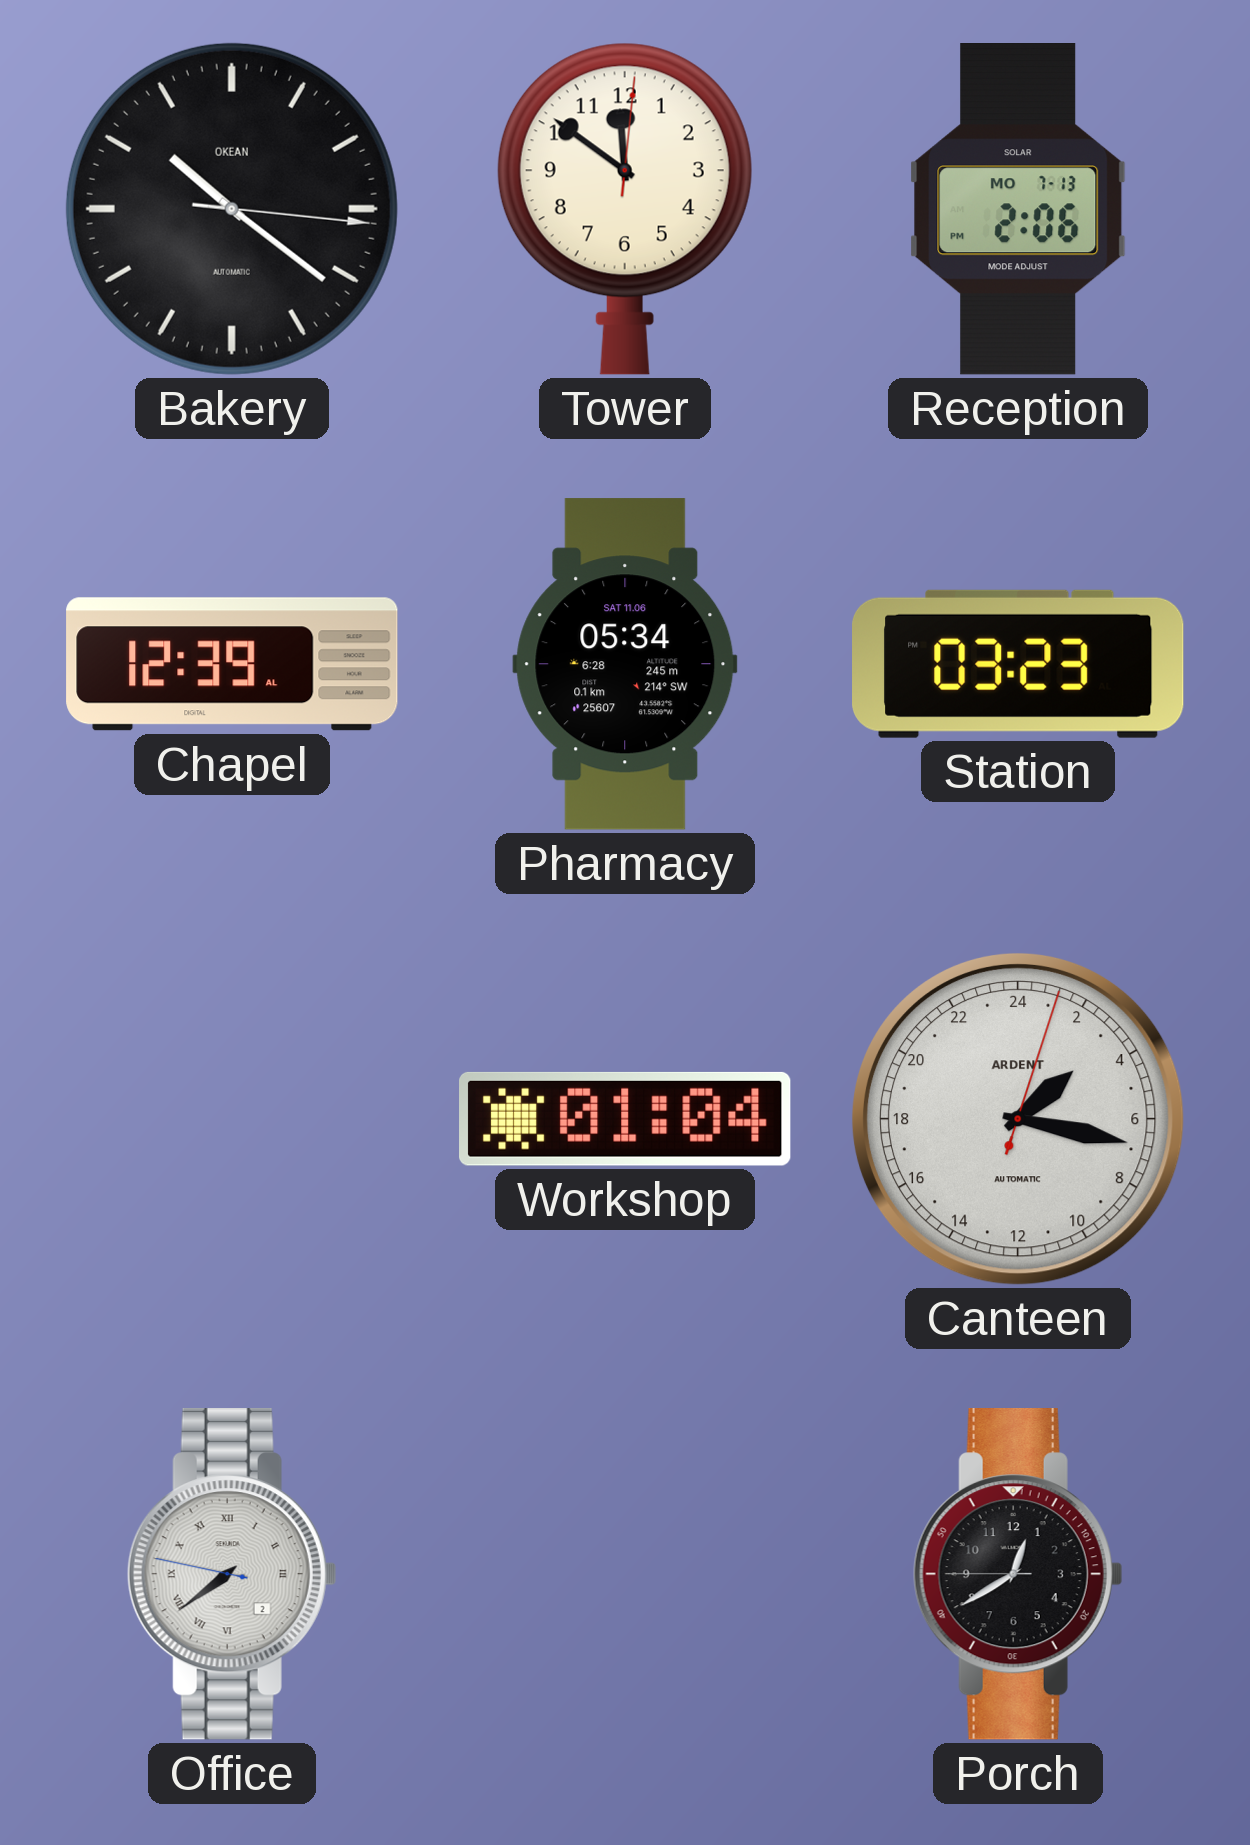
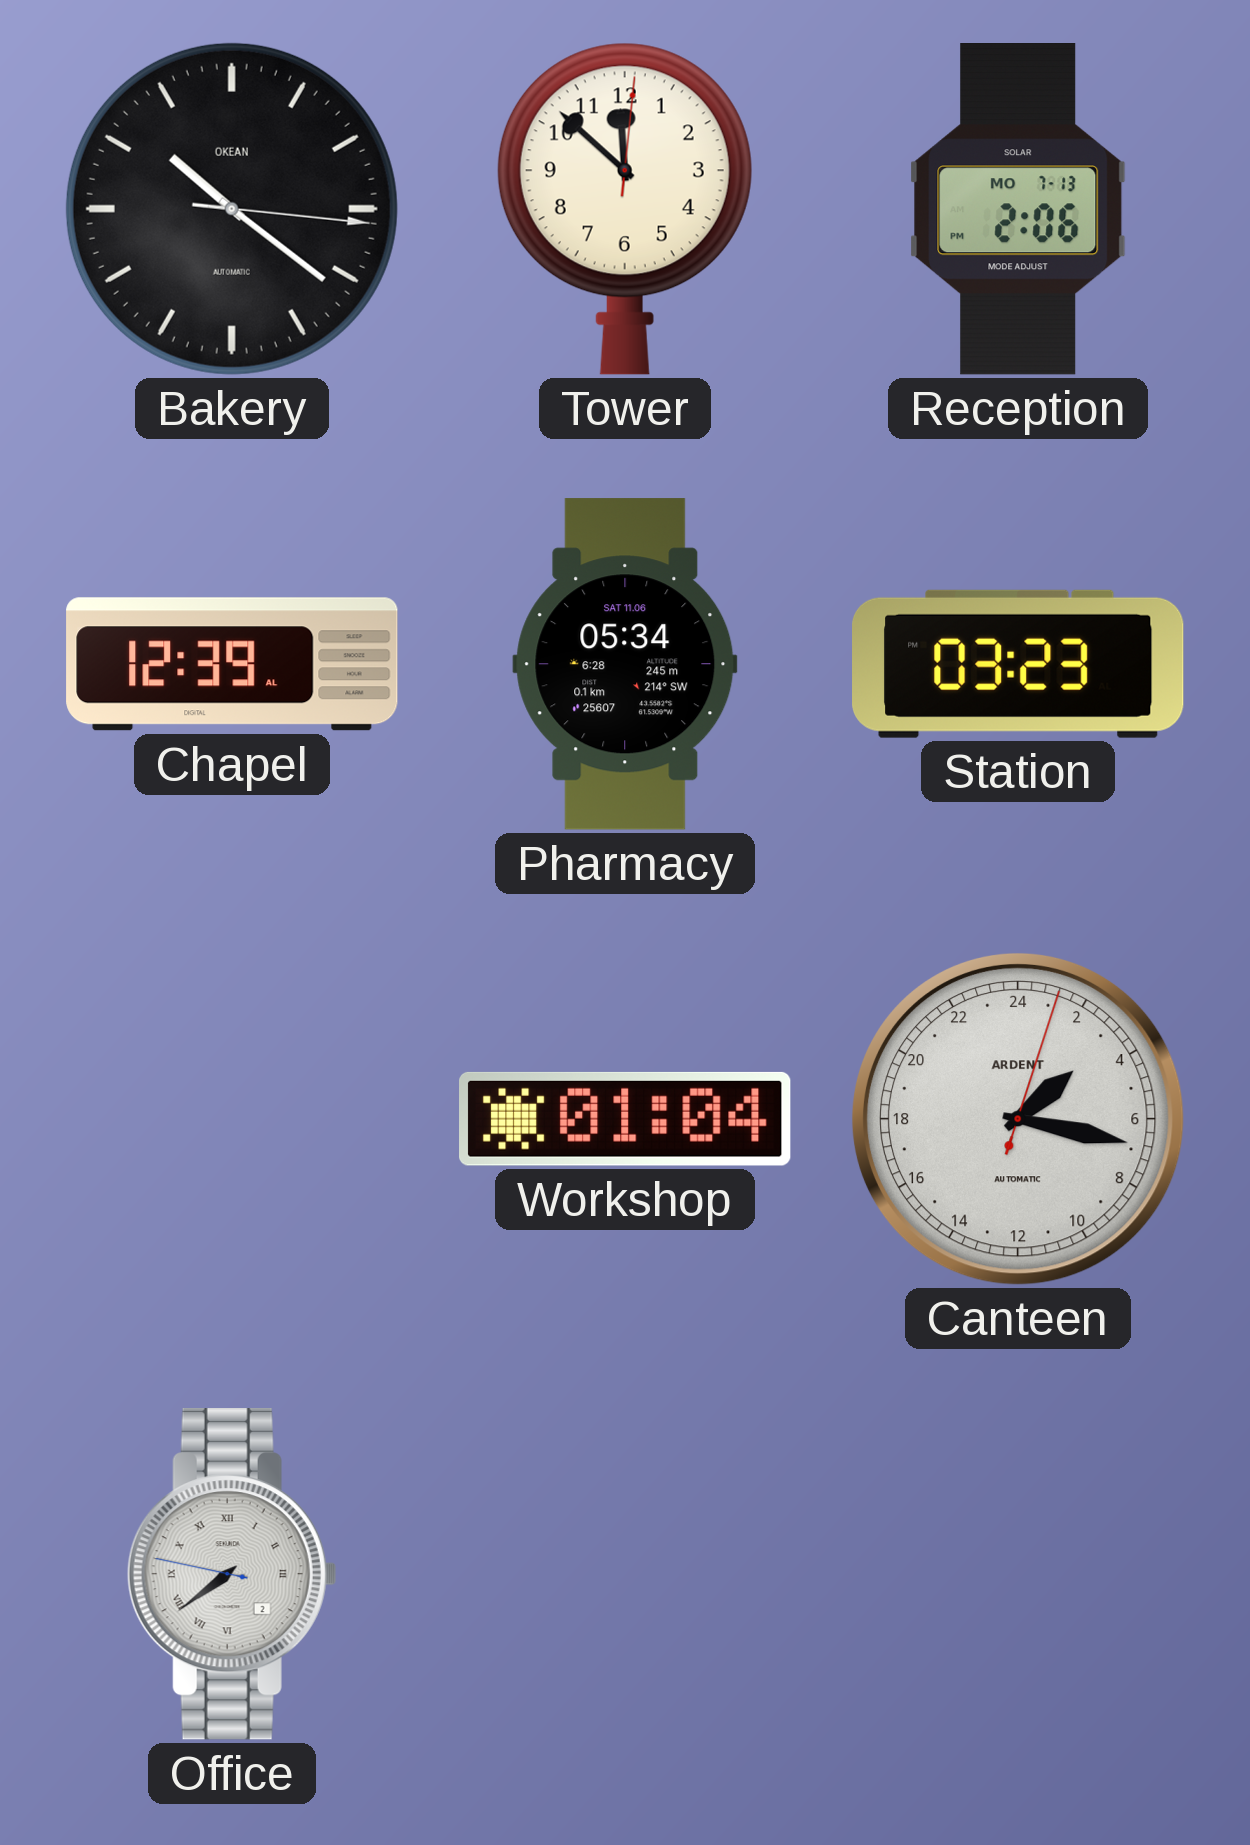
Tower: 11:51 -> 11:52
Porch: 12:39 -> none
